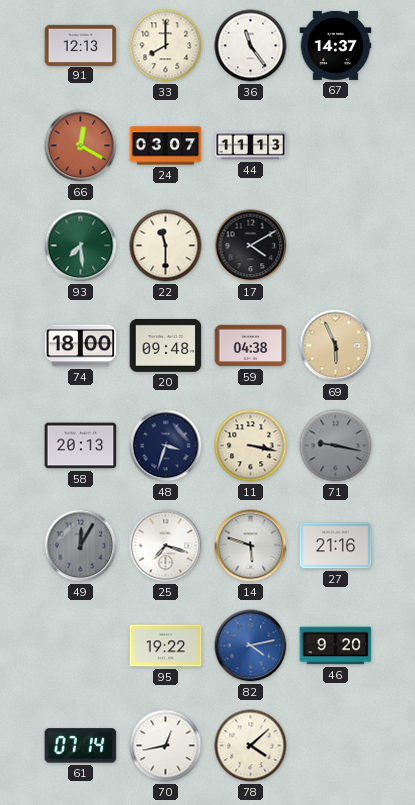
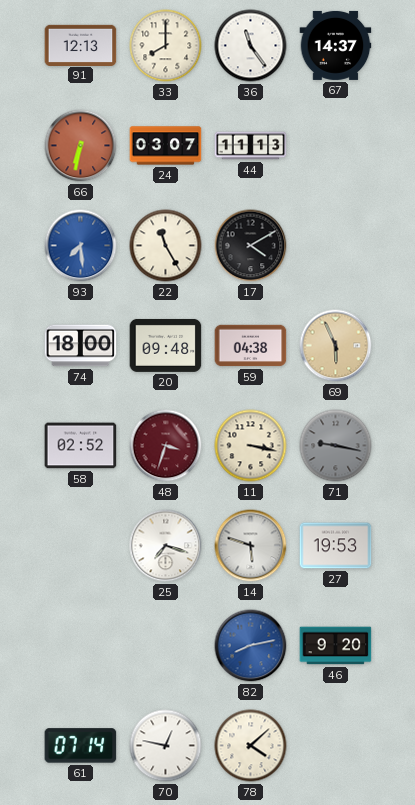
66: 12:20 -> 6:32
93 dial: green -> blue
22: 11:30 -> 11:25
58: 20:13 -> 02:52
48 dial: navy -> burgundy
49: 12:05 -> none
27: 21:16 -> 19:53
95: 19:22 -> none
82: 4:13 -> 8:13
70: 12:43 -> 12:47
